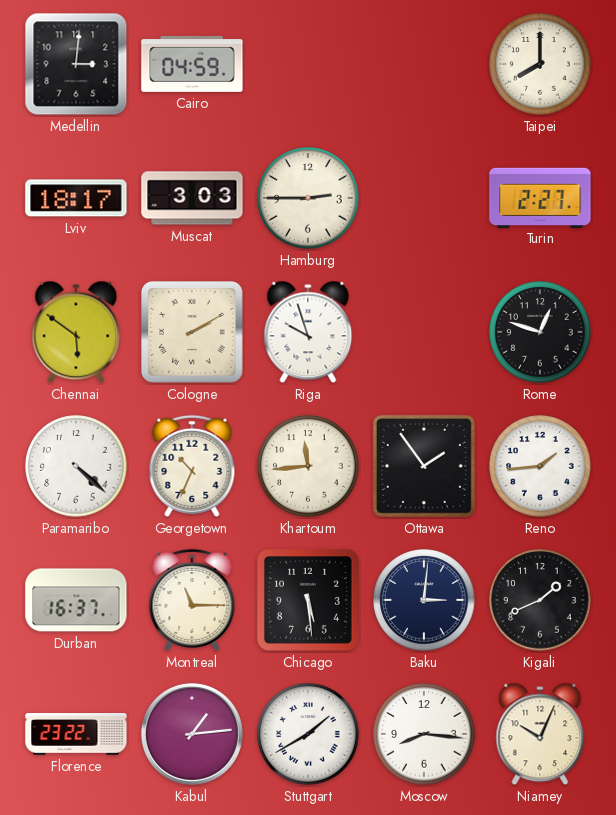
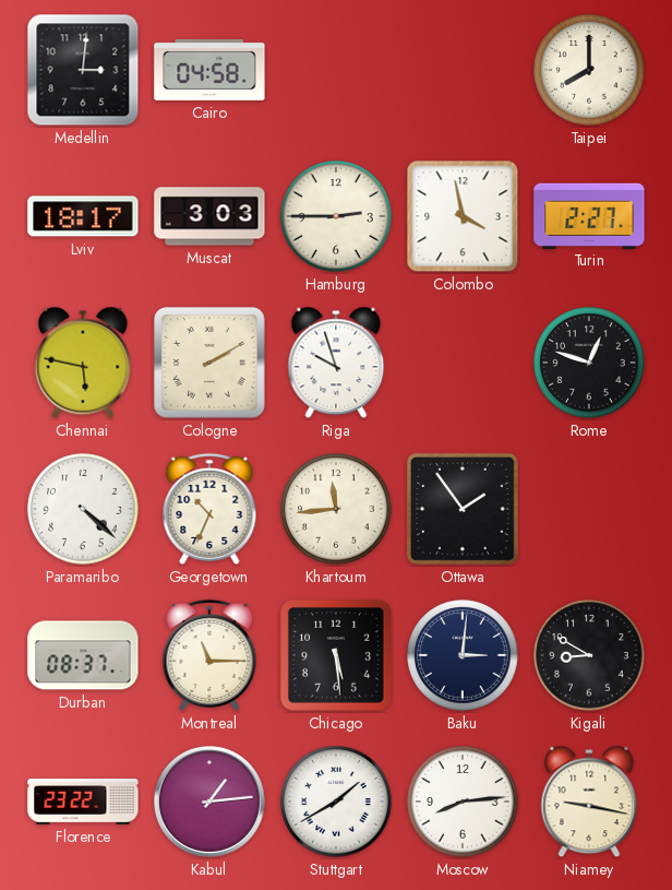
Cairo: 04:59 -> 04:58
Colombo: none -> 3:58
Chennai: 5:51 -> 5:47
Reno: 1:44 -> none
Durban: 16:37 -> 08:37
Kigali: 1:41 -> 8:50
Moscow: 8:16 -> 8:14
Niamey: 10:04 -> 9:17
